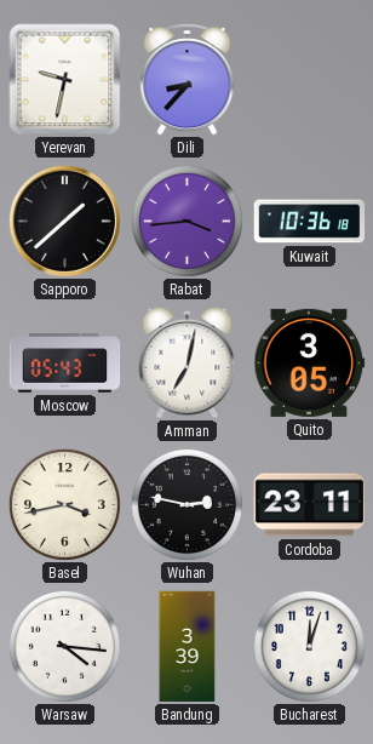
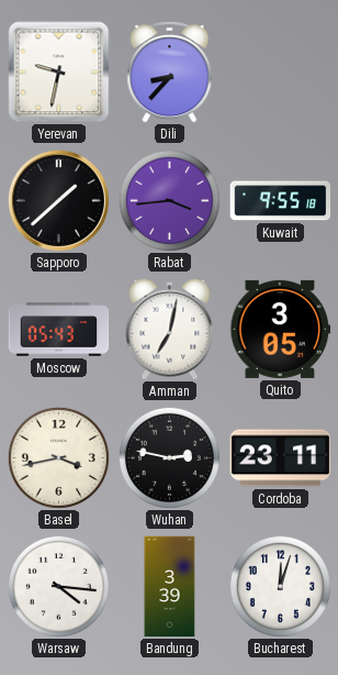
Kuwait: 10:36 -> 9:55
